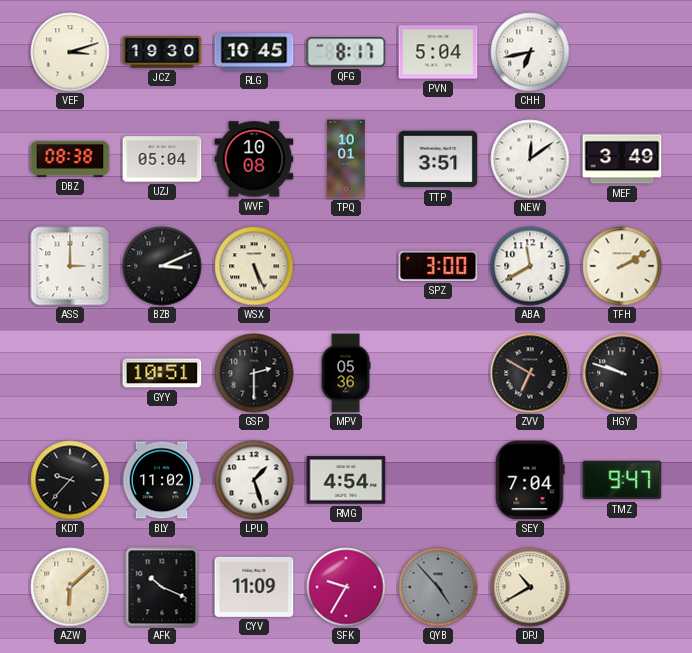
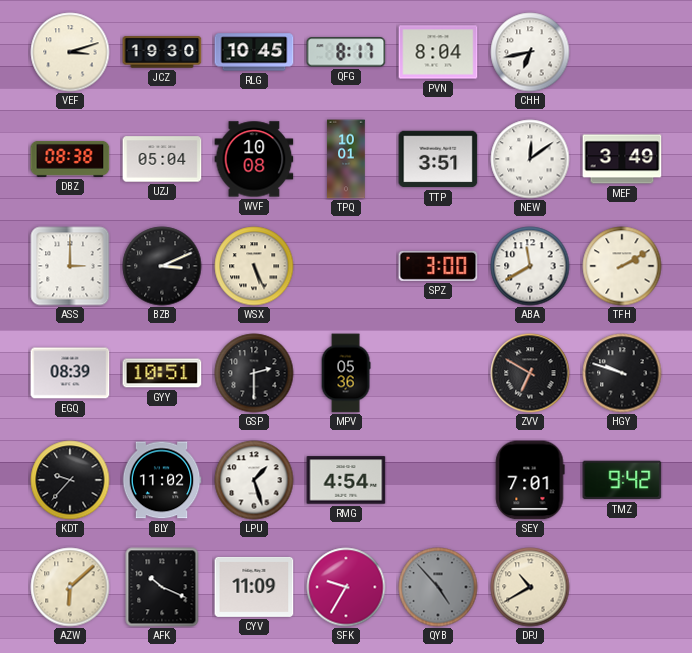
PVN: 5:04 -> 8:04
EGQ: none -> 08:39
SEY: 7:04 -> 7:01
TMZ: 9:47 -> 9:42
